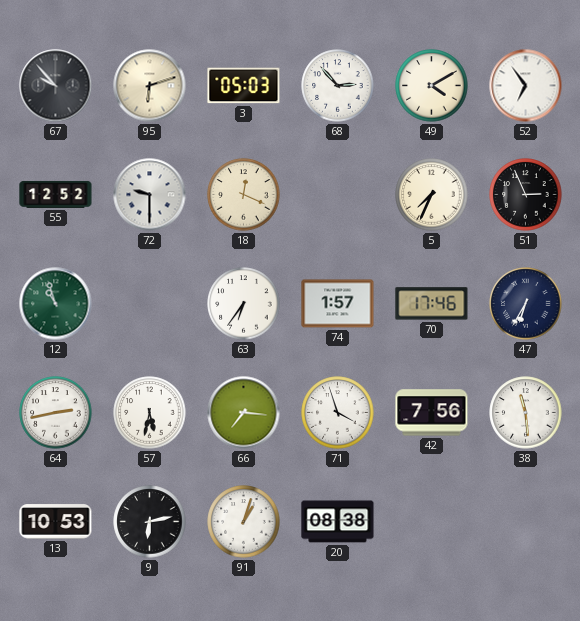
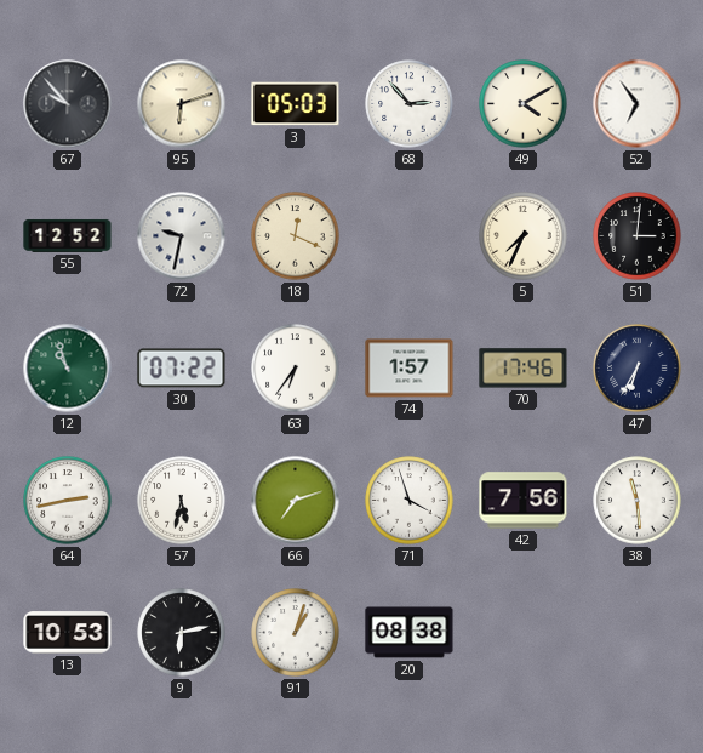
72: 9:30 -> 9:32
51: 2:56 -> 3:01
30: none -> 07:22
66: 7:16 -> 7:12
